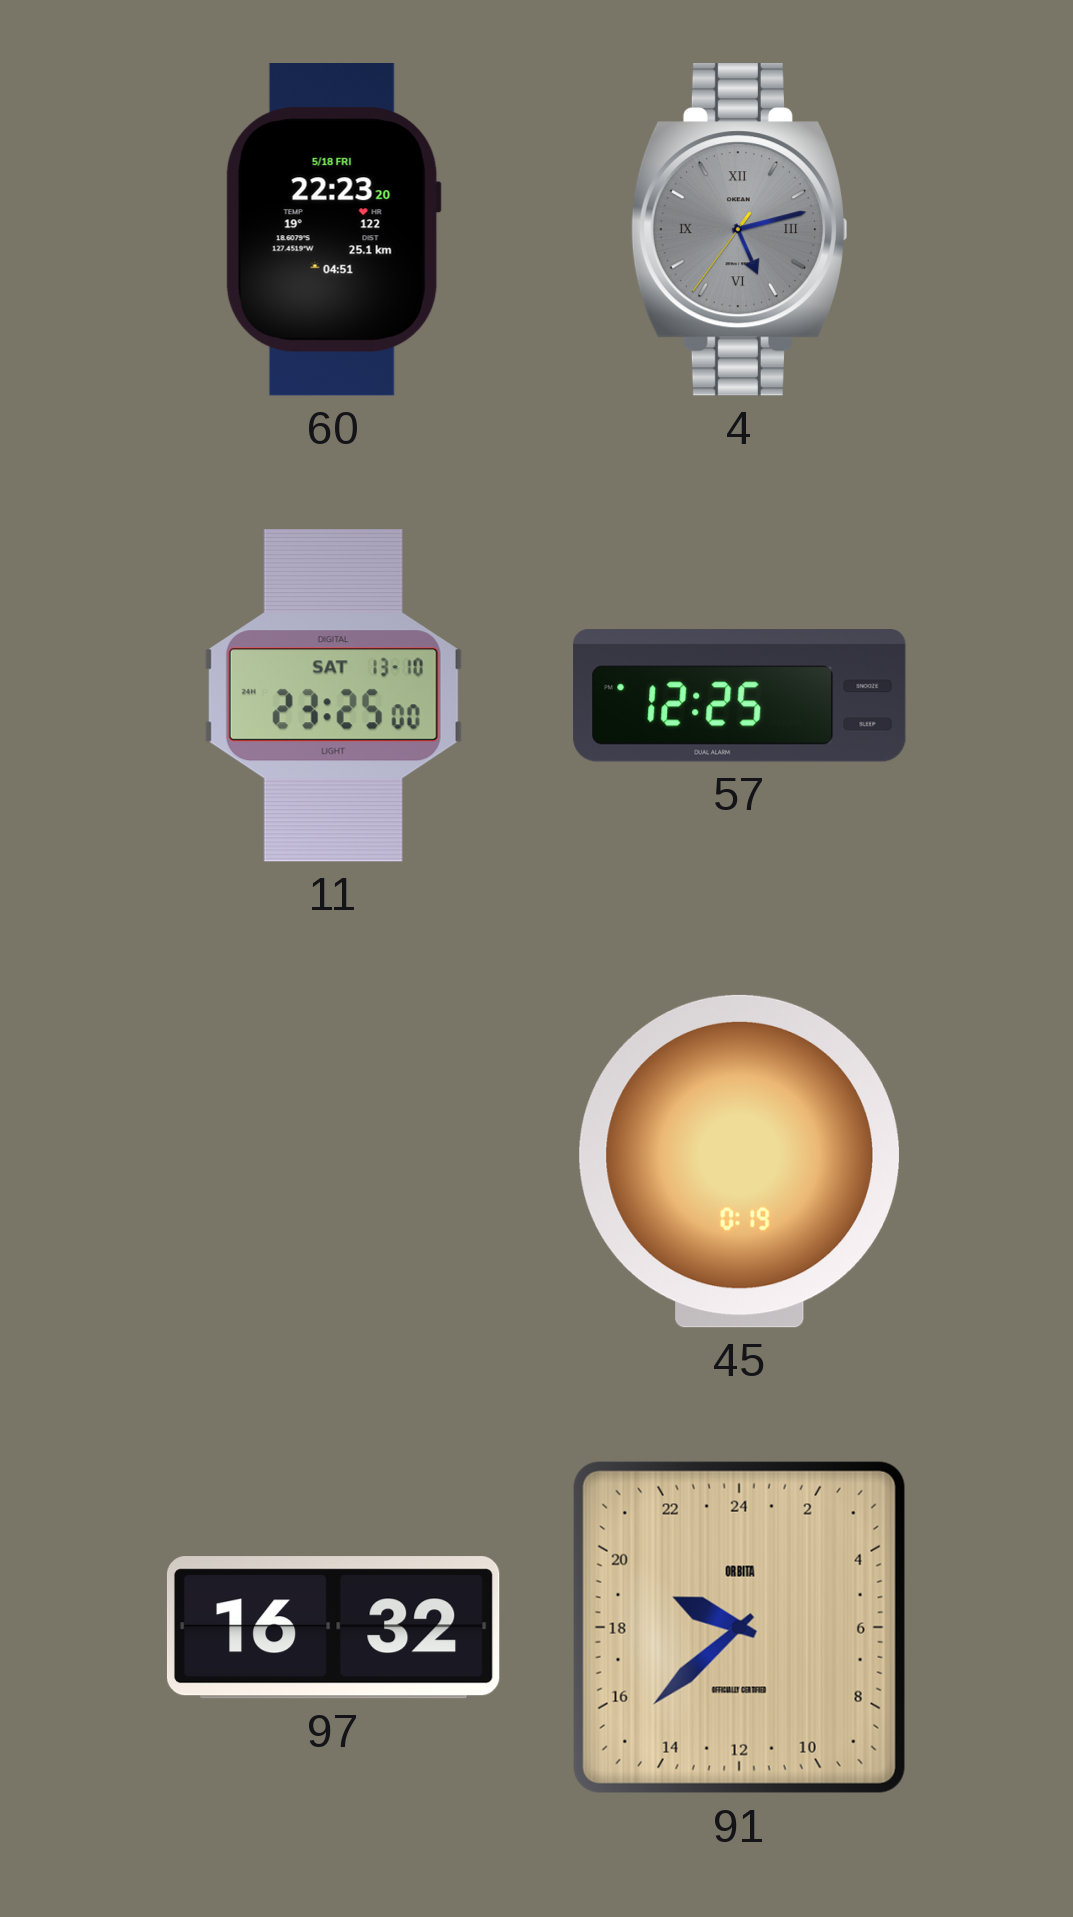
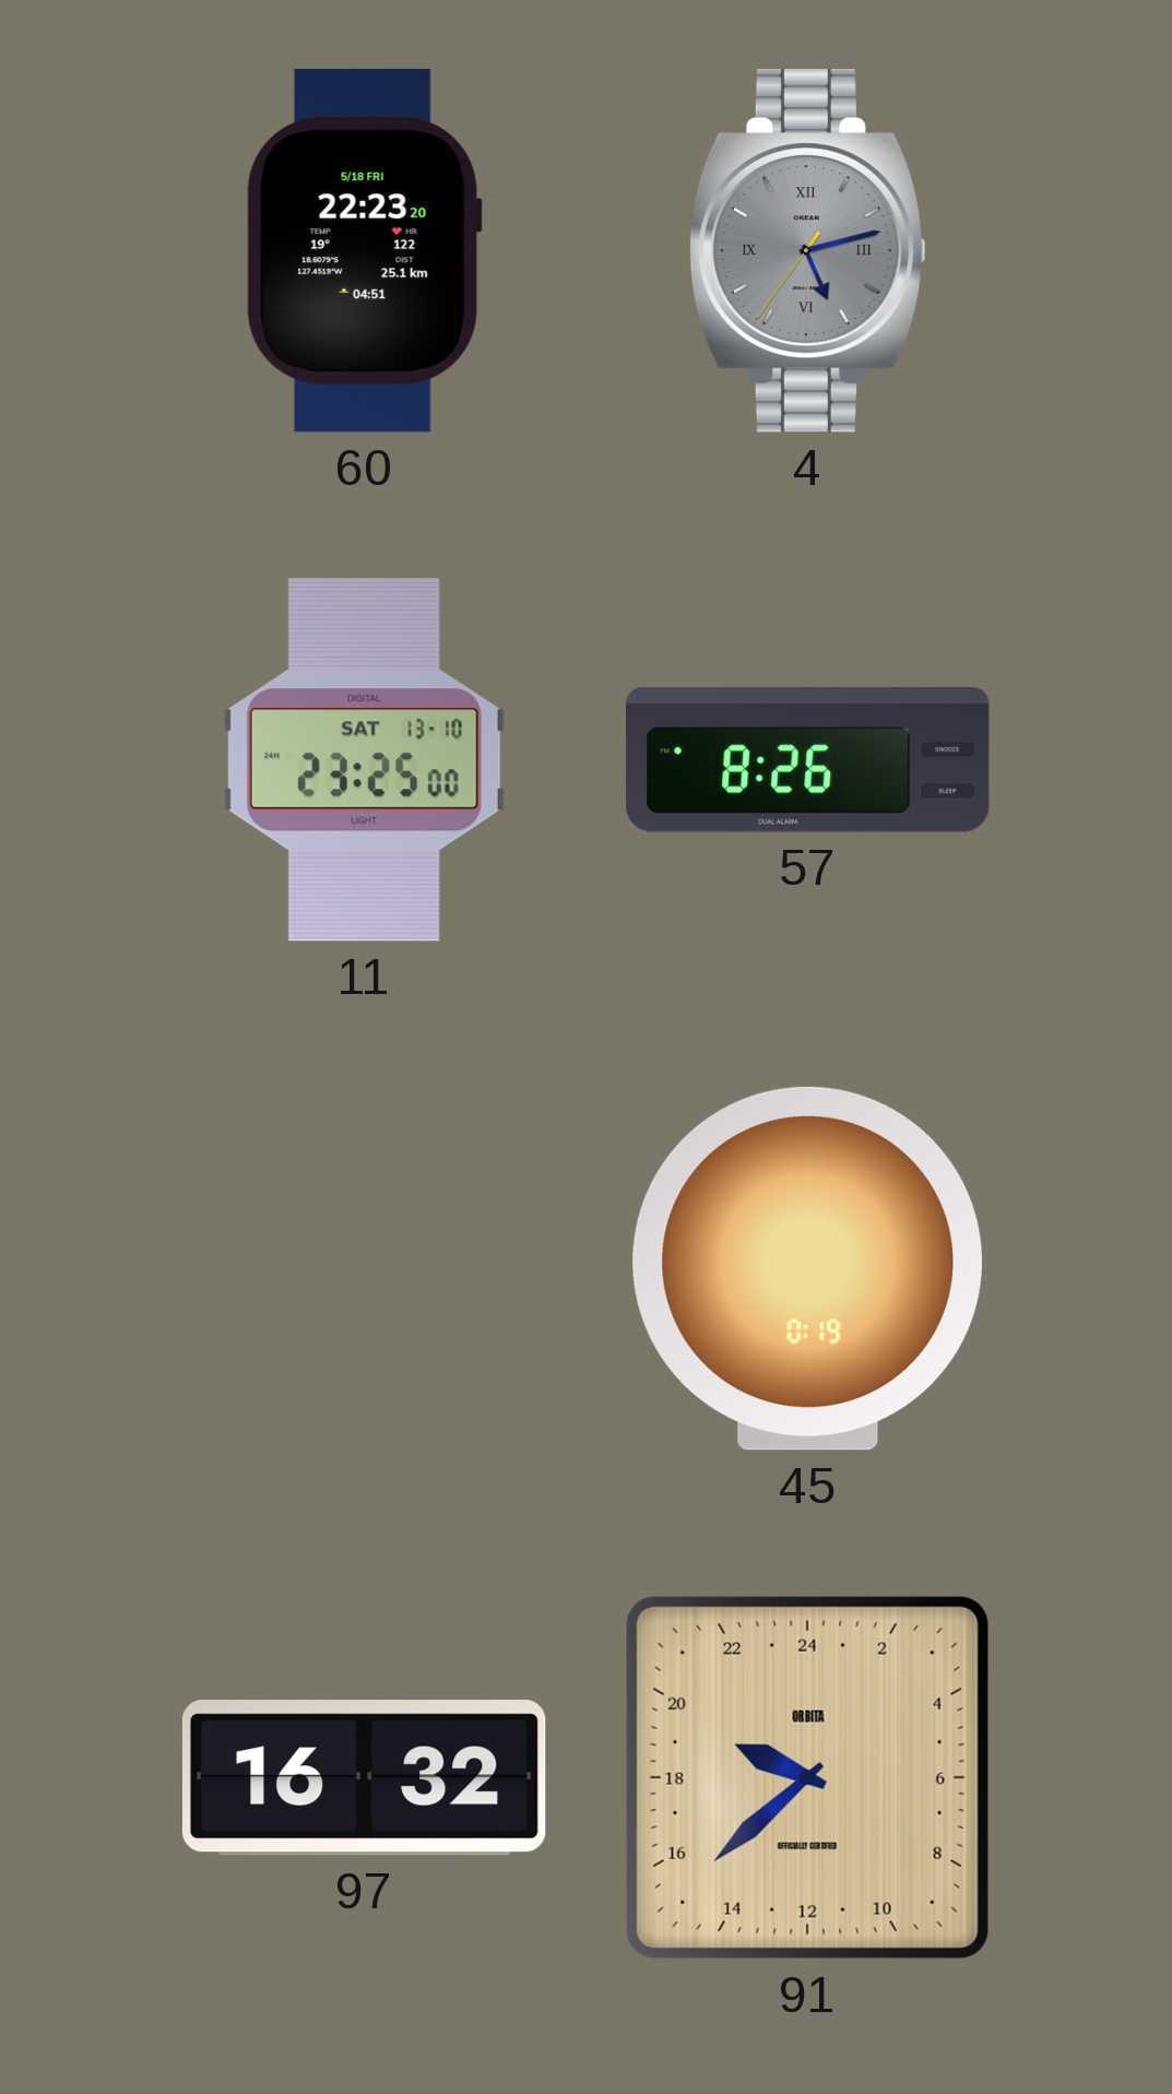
57: 12:25 -> 8:26
